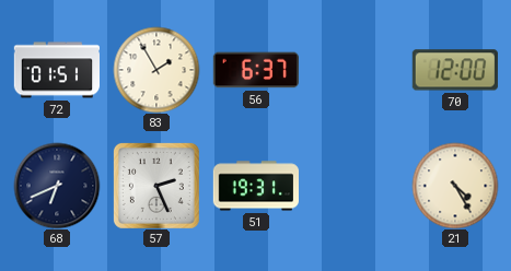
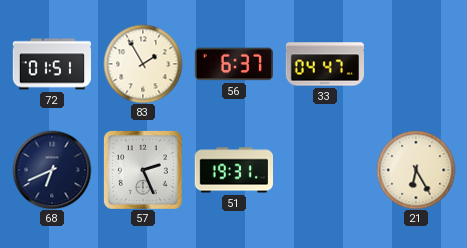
33: none -> 04:47
70: 12:00 -> none
21: 4:25 -> 6:25
